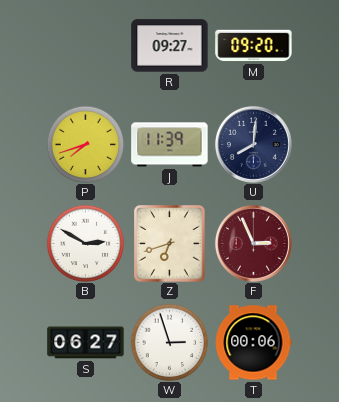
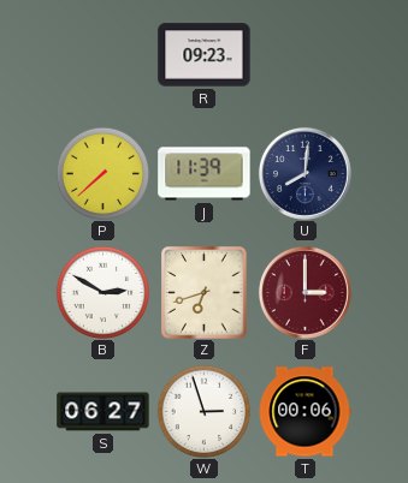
R: 09:27 -> 09:23
M: 09:20 -> none
P: 7:42 -> 7:38
F: 2:56 -> 3:00
